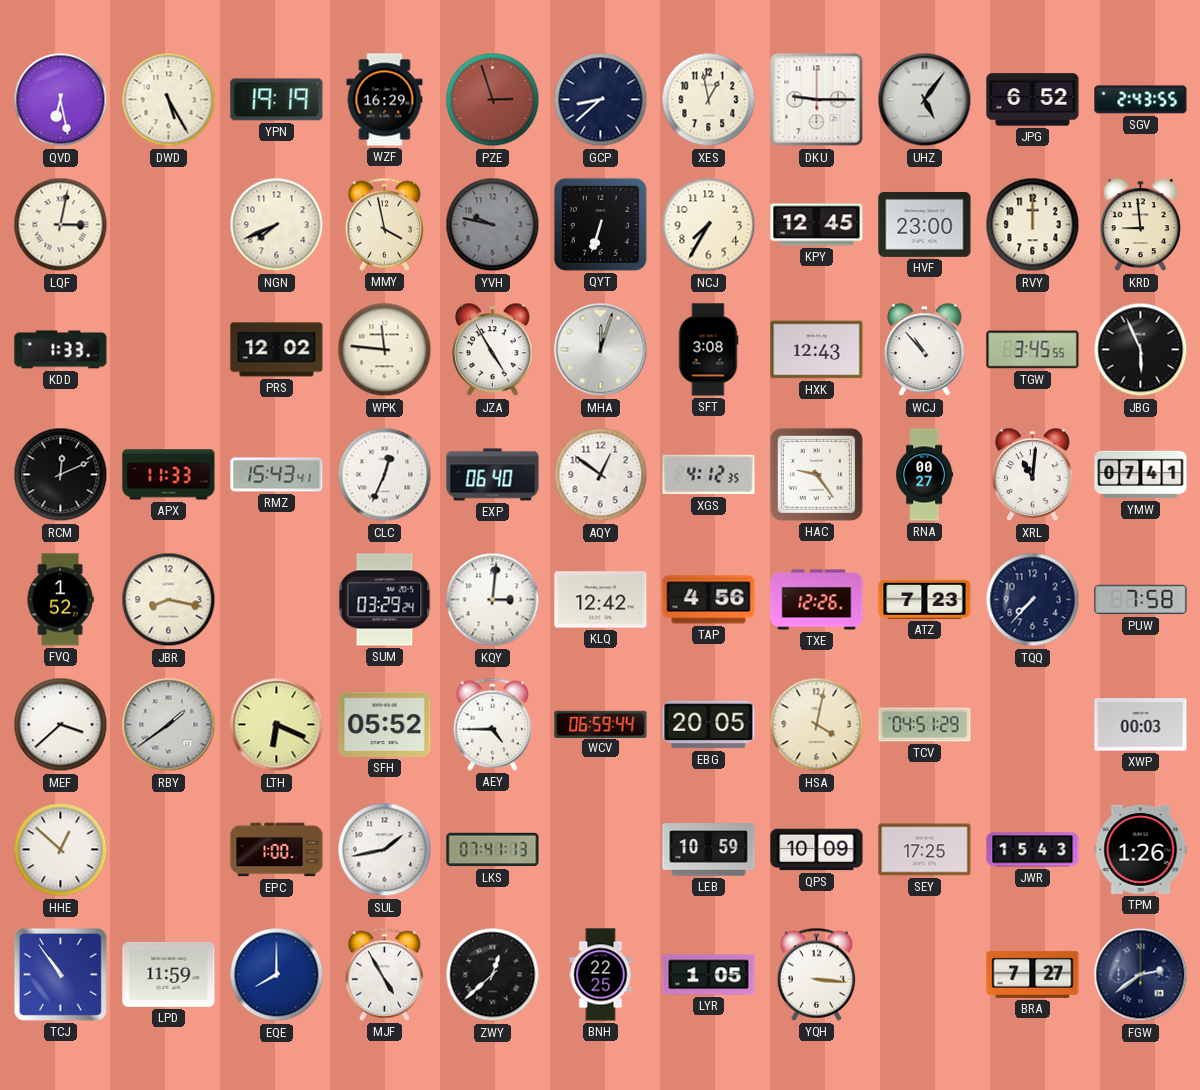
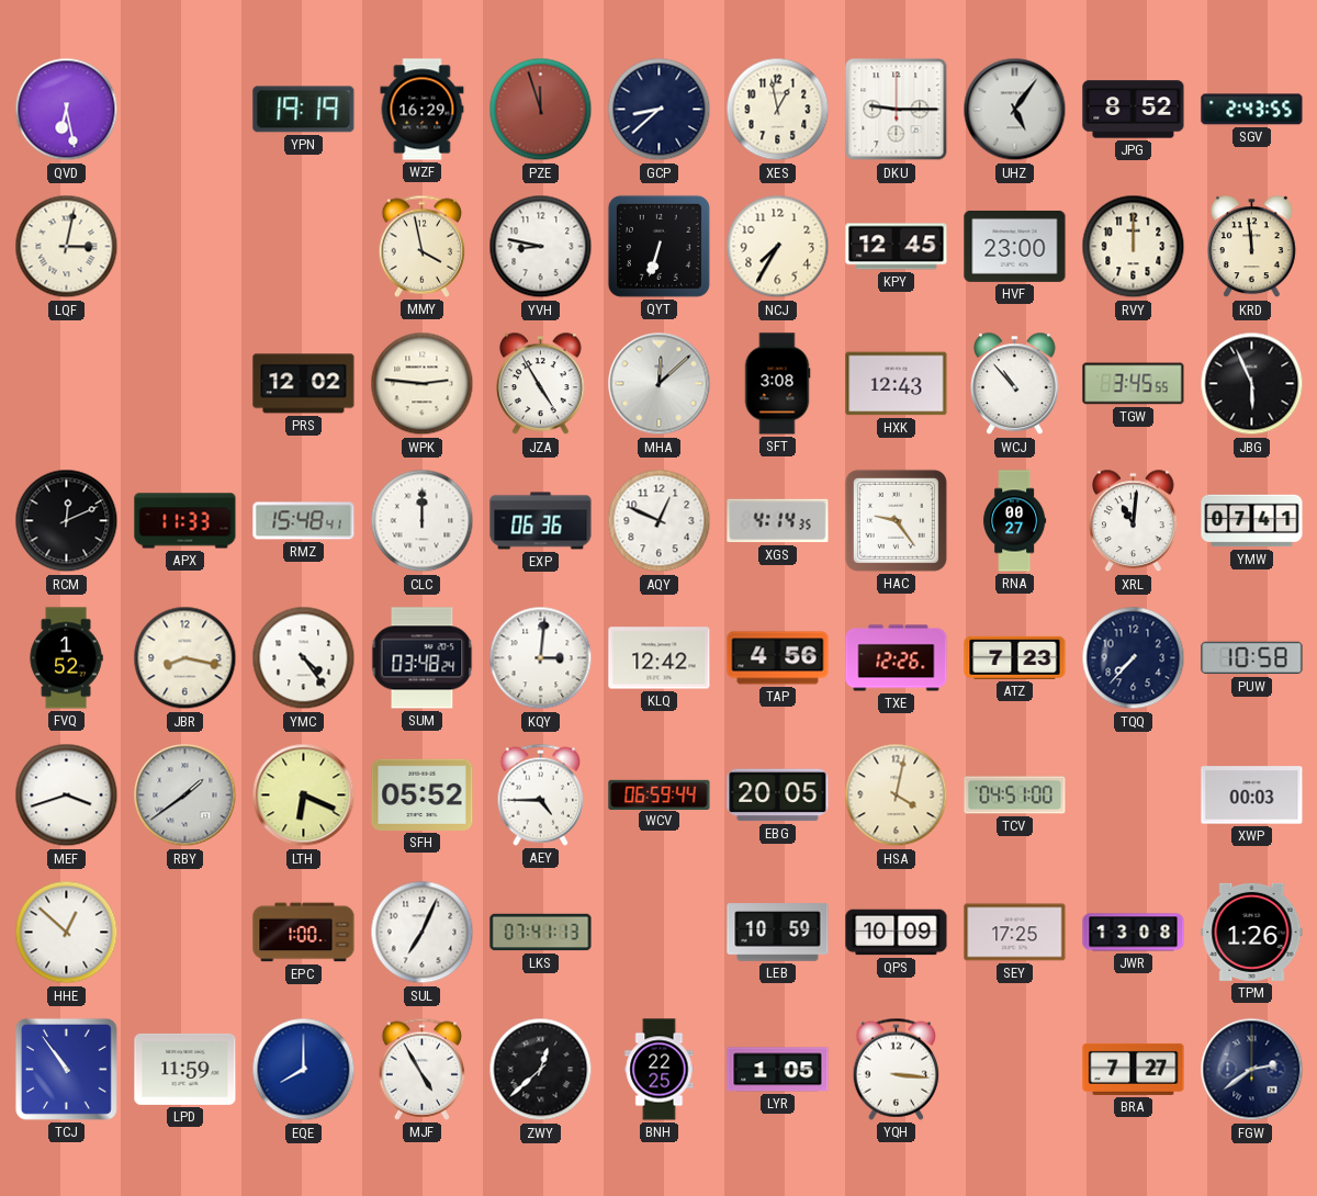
DWD: 5:25 -> none
PZE: 2:57 -> 11:57
JPG: 6:52 -> 8:52
NGN: 7:41 -> none
YVH: 9:47 -> 8:47
YVH dial: grey -> white
KRD: 8:59 -> 11:59
KDD: 1:33 -> none
WPK: 11:46 -> 2:46
MHA: 12:03 -> 12:08
RMZ: 15:43 -> 15:48
CLC: 12:34 -> 12:00
EXP: 06:40 -> 06:36
AQY: 12:51 -> 12:49
XGS: 4:12 -> 4:14
YMC: none -> 4:24
SUM: 03:29 -> 03:48
PUW: 7:58 -> 10:58
MEF: 3:38 -> 3:42
TCV: 04:51:29 -> 04:51:00
SUL: 1:43 -> 7:04
JWR: 15:43 -> 13:08
